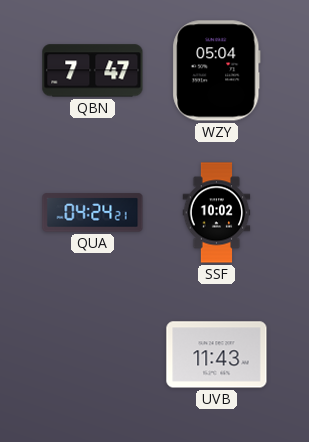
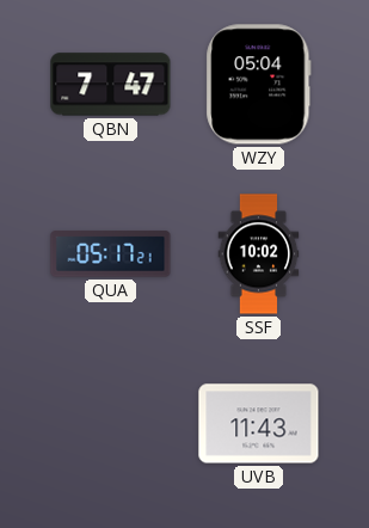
QUA: 04:24 -> 05:17
